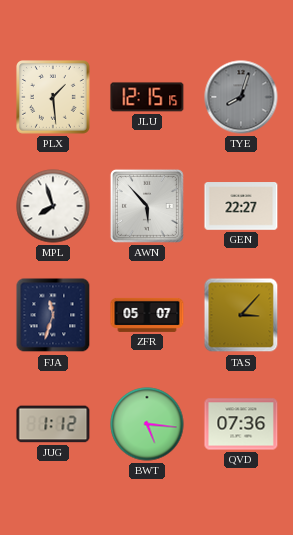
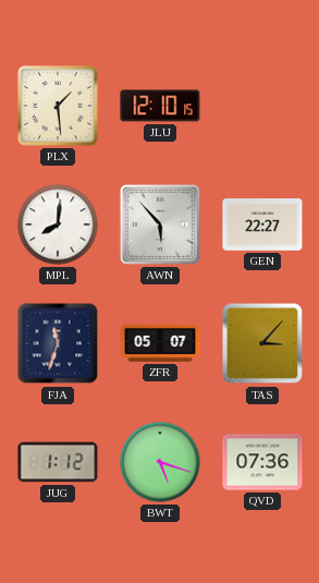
JLU: 12:15 -> 12:10
TYE: 8:03 -> none
MPL: 7:57 -> 8:01
BWT: 5:16 -> 5:18
